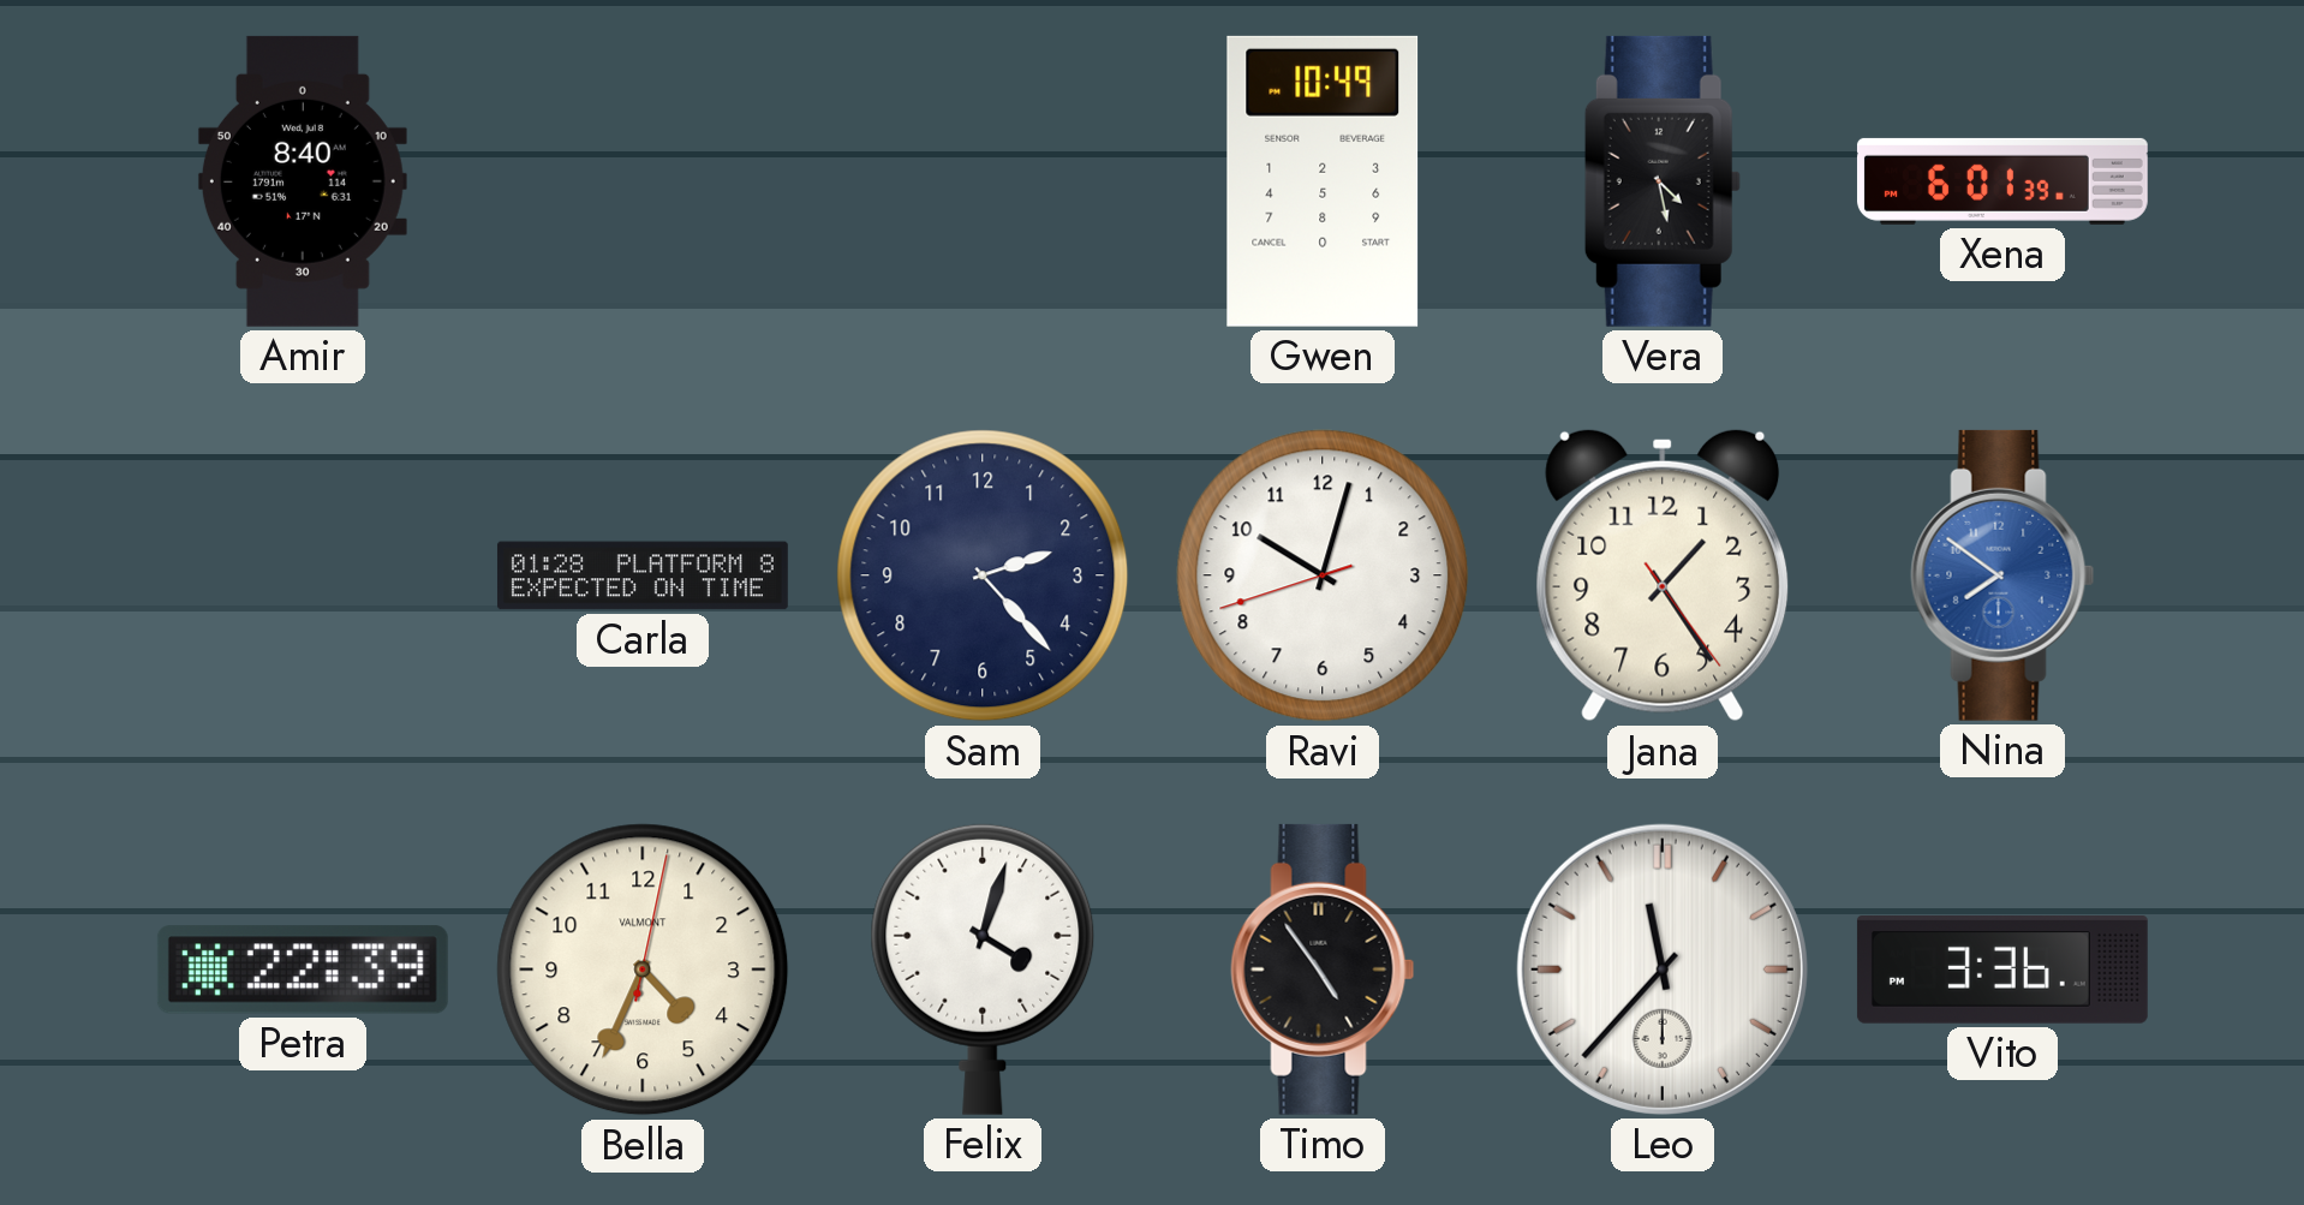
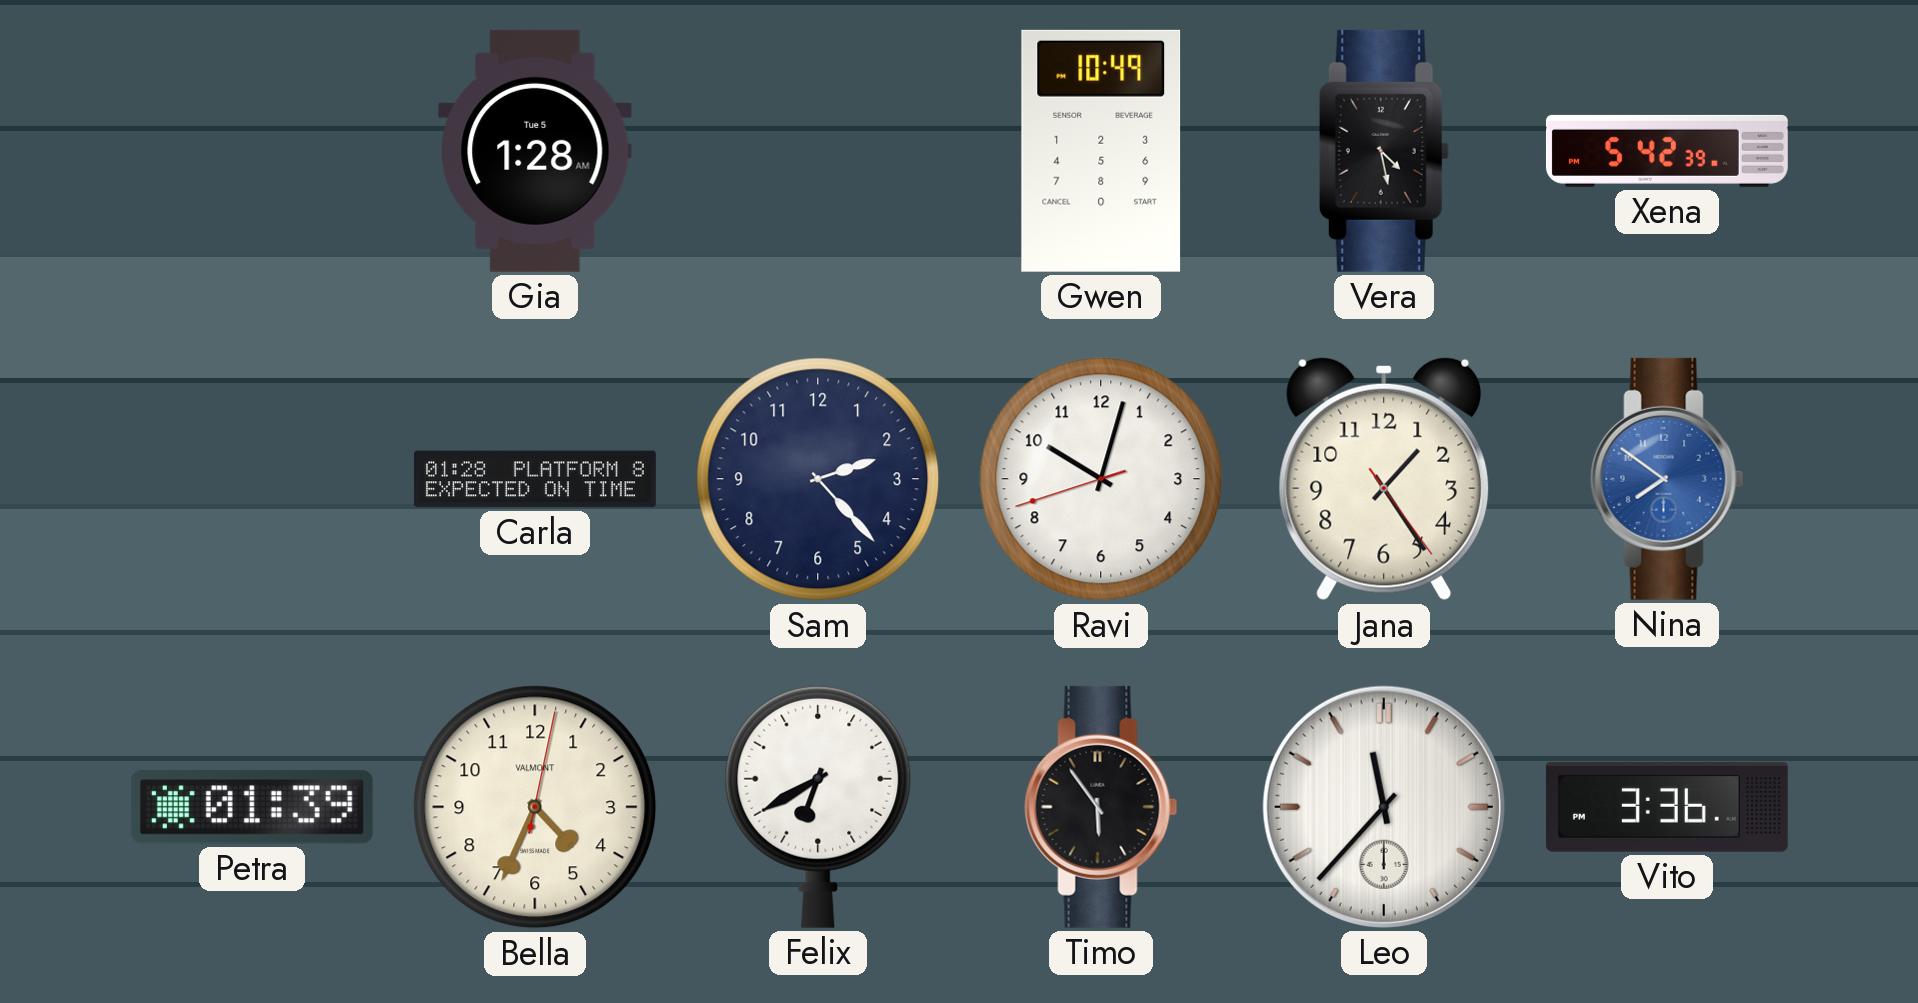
Amir: 8:40 -> none
Gia: none -> 1:28
Xena: 6:01 -> 5:42
Petra: 22:39 -> 01:39
Felix: 4:03 -> 6:40
Timo: 4:54 -> 5:54
